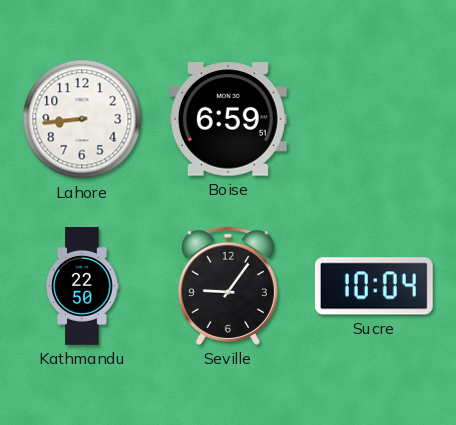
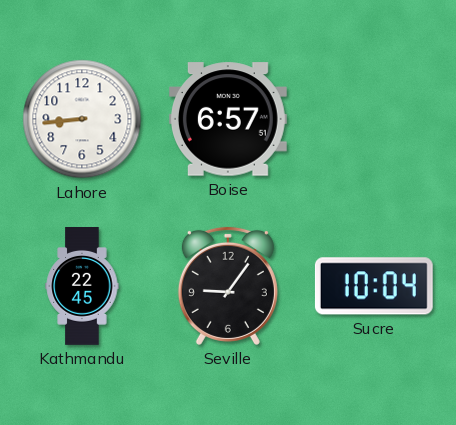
Boise: 6:59 -> 6:57
Kathmandu: 22:50 -> 22:45
